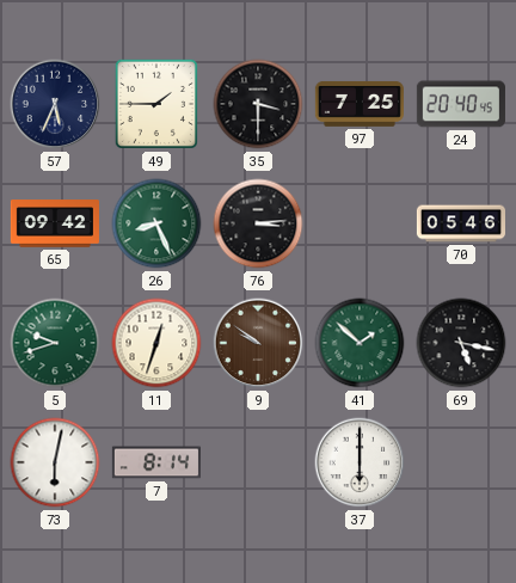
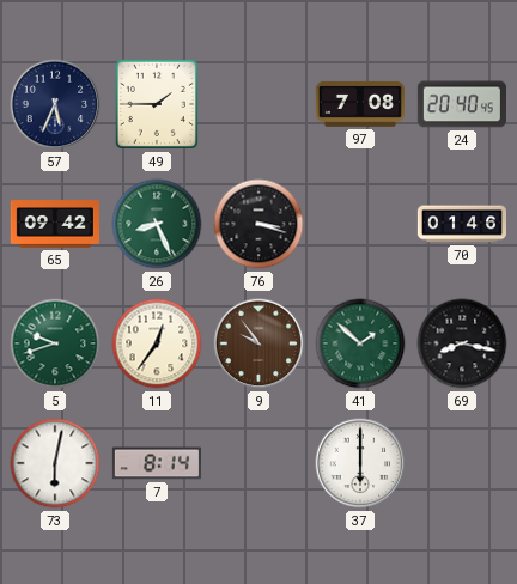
35: 3:30 -> none
97: 7:25 -> 7:08
76: 3:14 -> 3:18
70: 05:46 -> 01:46
11: 12:33 -> 12:36
9: 9:51 -> 9:54
69: 5:17 -> 8:17
